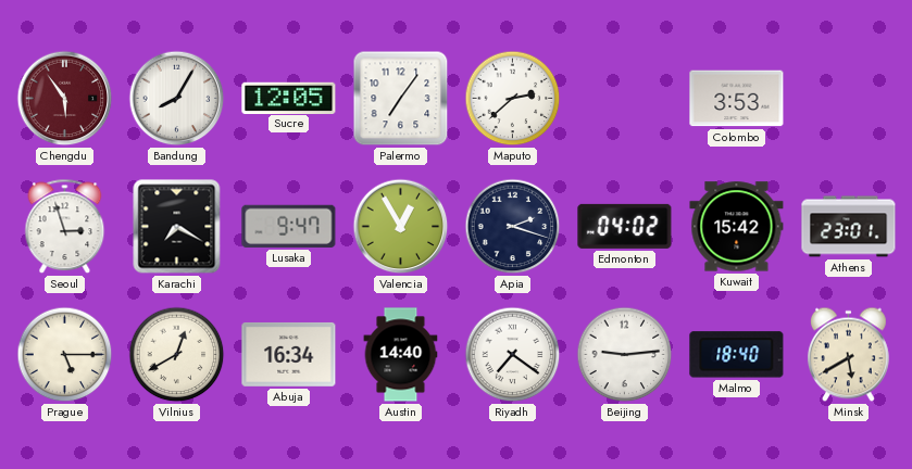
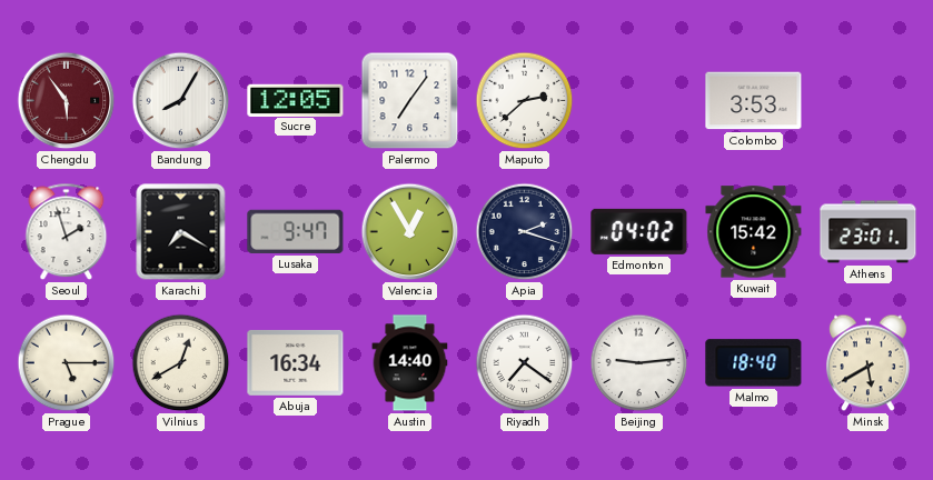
Seoul: 2:57 -> 1:57
